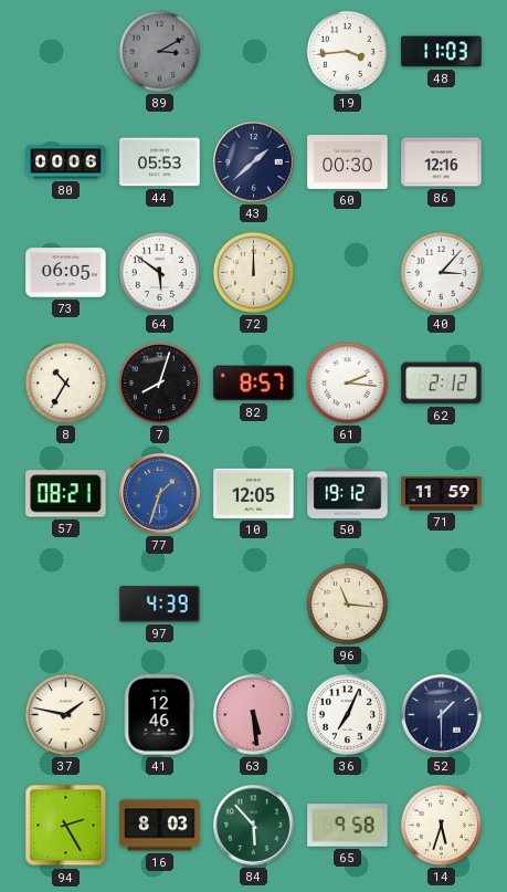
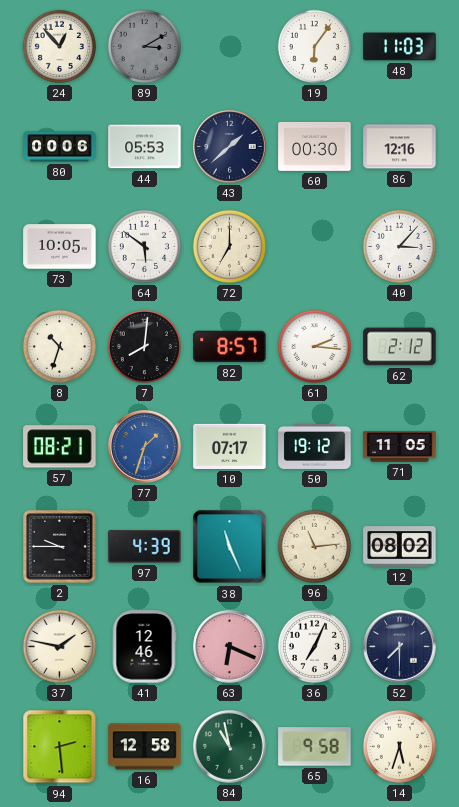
24: none -> 12:53
19: 3:44 -> 6:06
73: 06:05 -> 10:05
72: 12:00 -> 7:00
8: 10:35 -> 10:33
7: 8:03 -> 8:01
10: 12:05 -> 07:17
71: 11:59 -> 11:05
2: none -> 9:45
38: none -> 11:26
96: 11:16 -> 11:14
12: none -> 08:02
63: 5:29 -> 6:19
52: 1:30 -> 7:30
94: 2:25 -> 2:29
16: 8:03 -> 12:58
84: 5:53 -> 10:58
